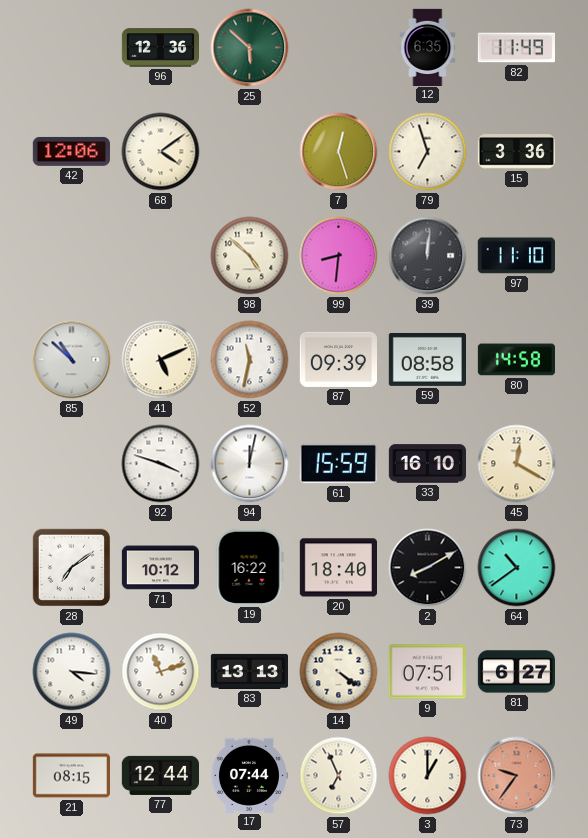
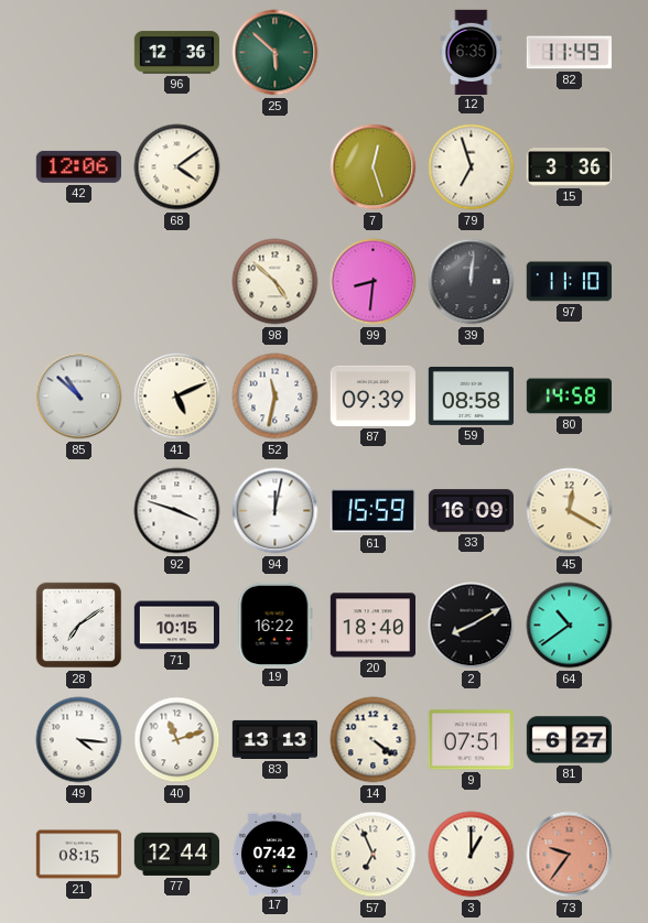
33: 16:10 -> 16:09
71: 10:12 -> 10:15
17: 07:44 -> 07:42
